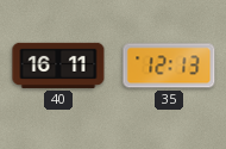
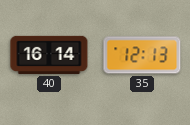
40: 16:11 -> 16:14
